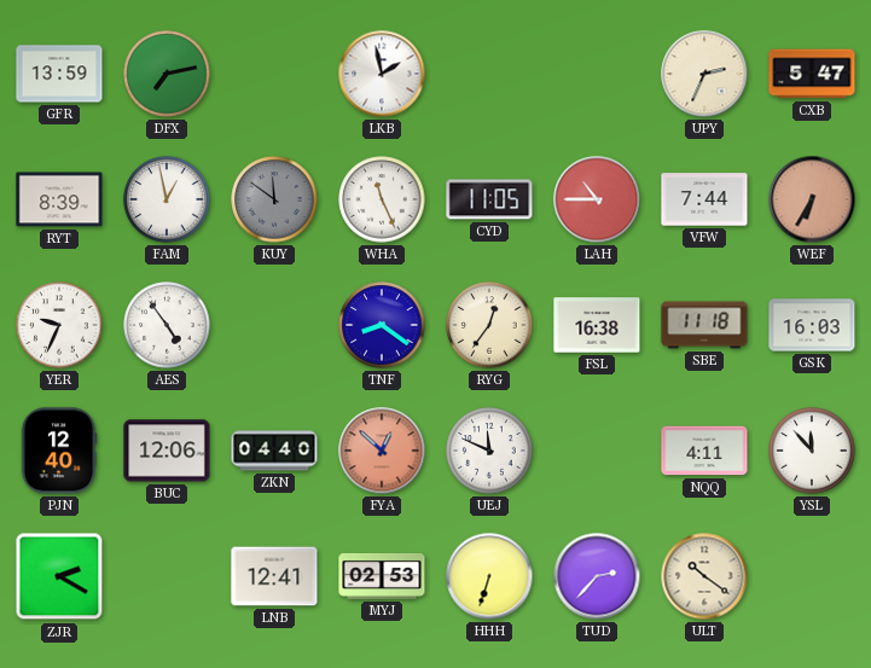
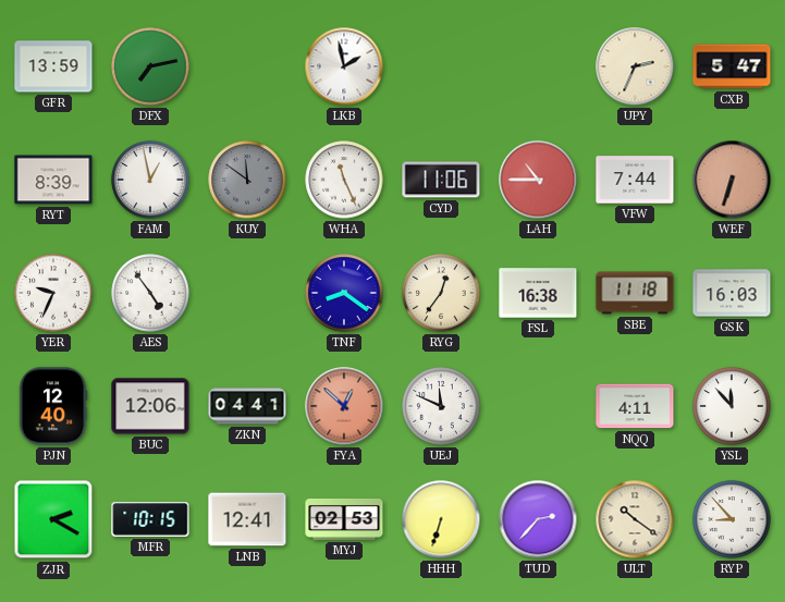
CYD: 11:05 -> 11:06
WEF: 6:35 -> 6:33
ZKN: 04:40 -> 04:41
MFR: none -> 10:15
RYP: none -> 8:53
